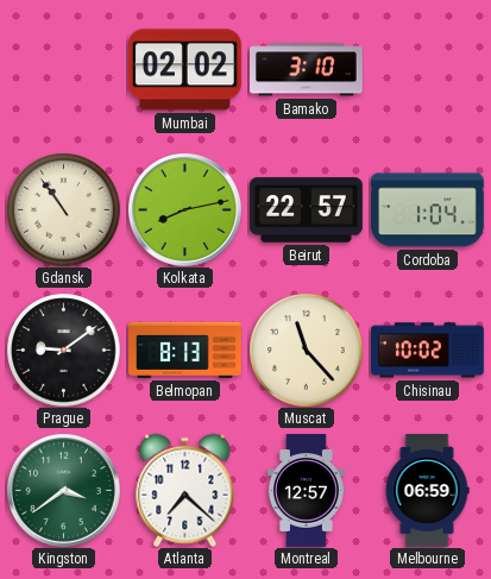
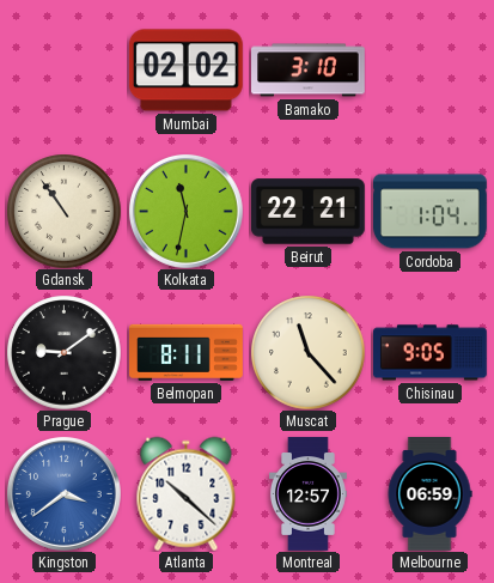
Kolkata: 8:13 -> 11:32
Beirut: 22:57 -> 22:21
Belmopan: 8:13 -> 8:11
Chisinau: 10:02 -> 9:05
Kingston dial: green -> blue
Atlanta: 7:22 -> 10:22
